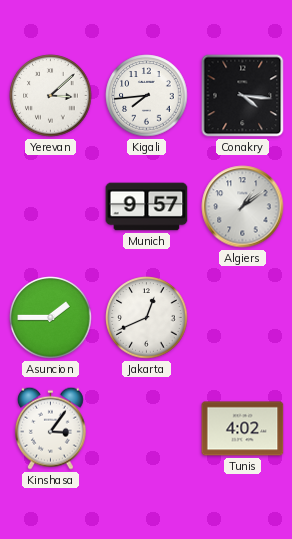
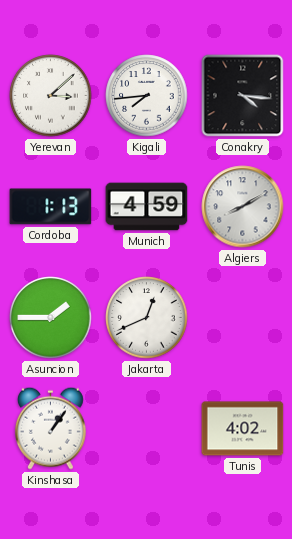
Cordoba: none -> 1:13
Munich: 9:57 -> 4:59
Algiers: 1:09 -> 8:10
Kinshasa: 3:06 -> 1:06
